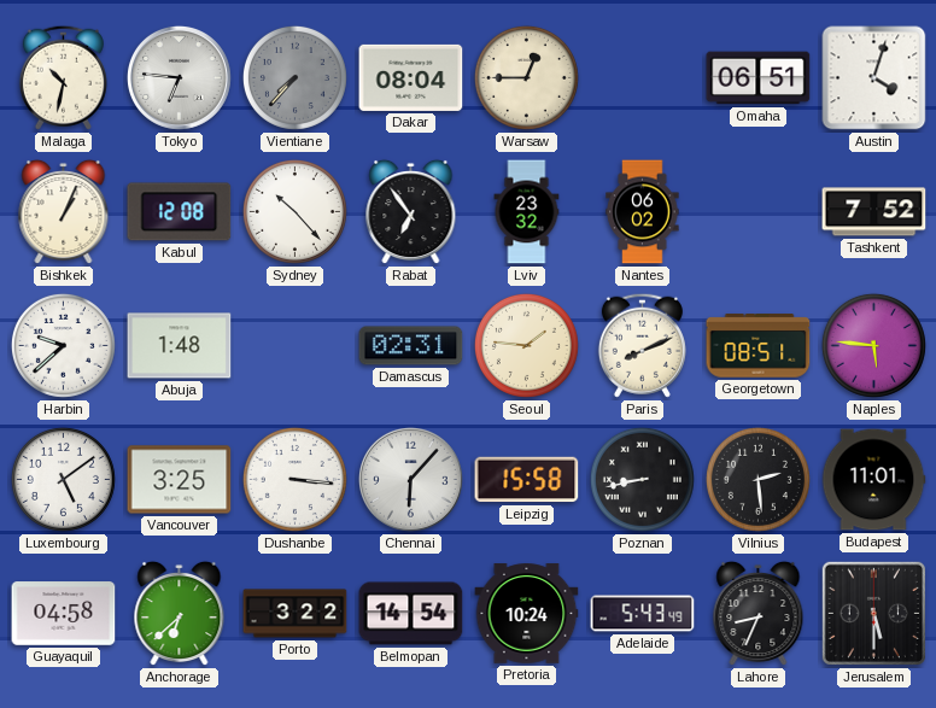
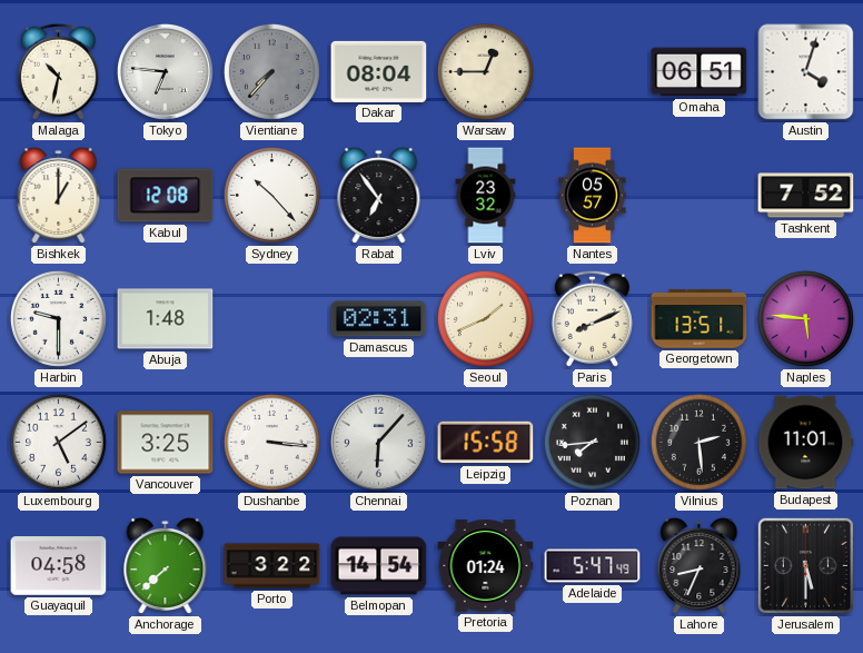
Bishkek: 1:04 -> 1:00
Nantes: 06:02 -> 05:57
Harbin: 9:38 -> 9:30
Seoul: 1:46 -> 1:41
Georgetown: 08:51 -> 13:51
Poznan: 8:43 -> 7:44
Anchorage: 6:38 -> 7:38
Pretoria: 10:24 -> 01:24
Adelaide: 5:43 -> 5:47
